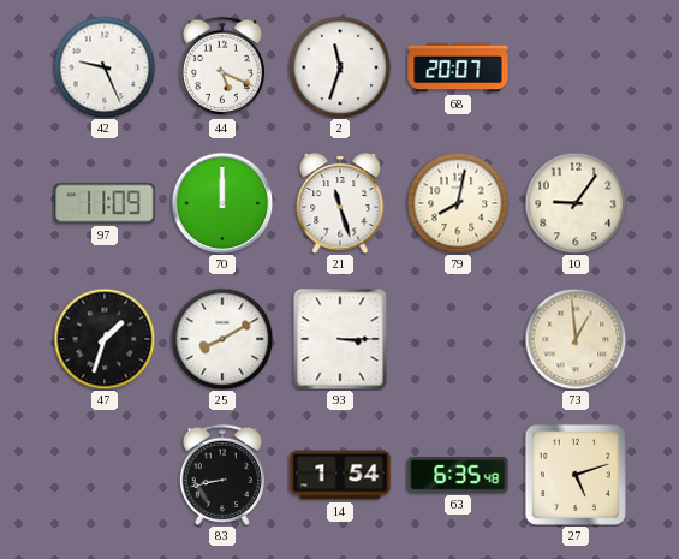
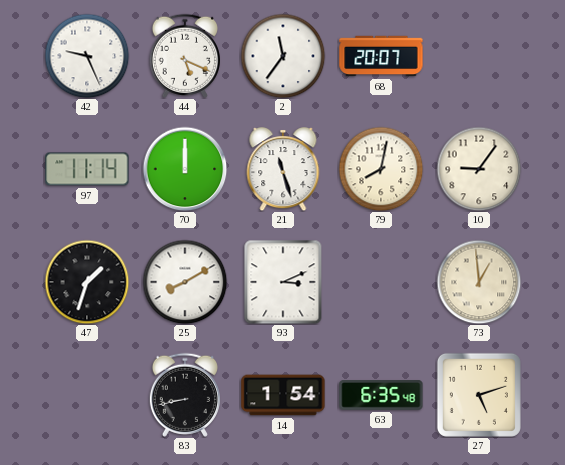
2: 11:33 -> 11:36
97: 11:09 -> 11:14
93: 3:15 -> 3:11
